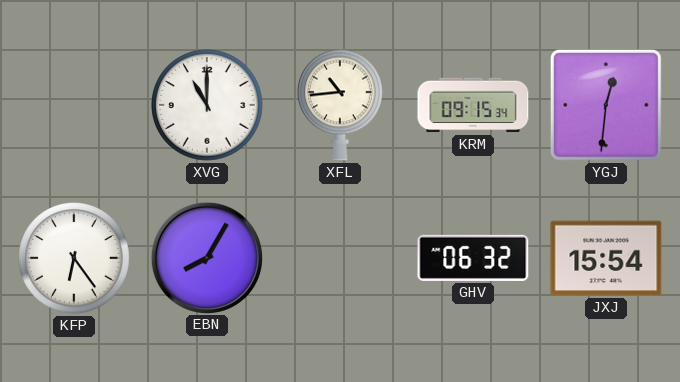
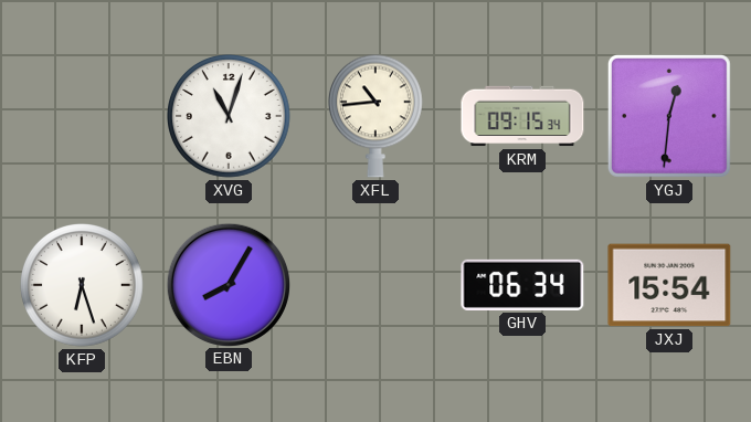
XVG: 11:00 -> 11:03
KFP: 6:24 -> 6:27
GHV: 06:32 -> 06:34
